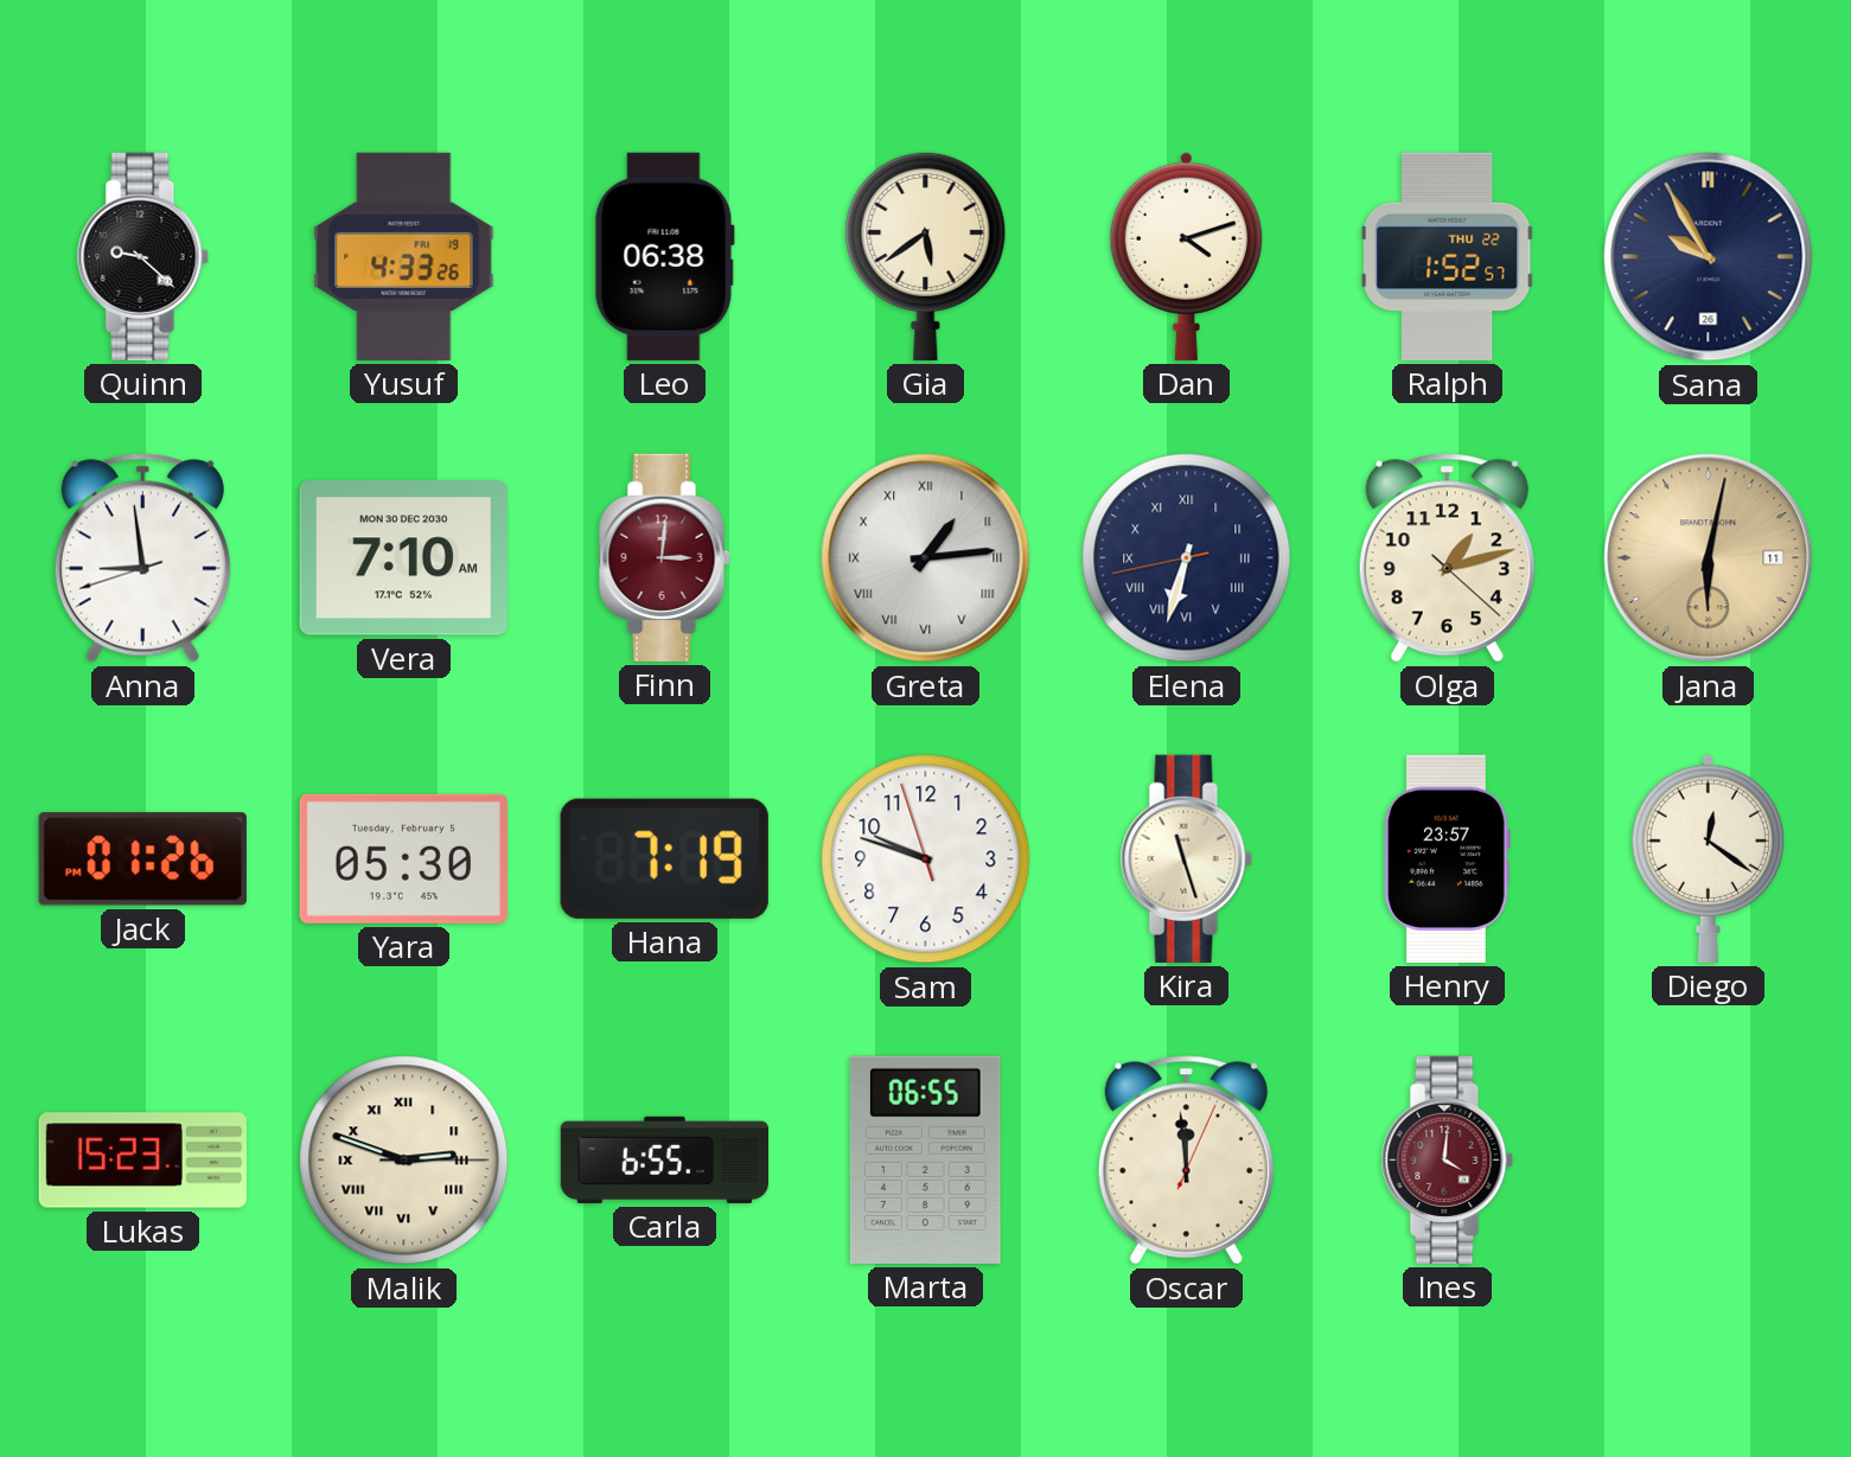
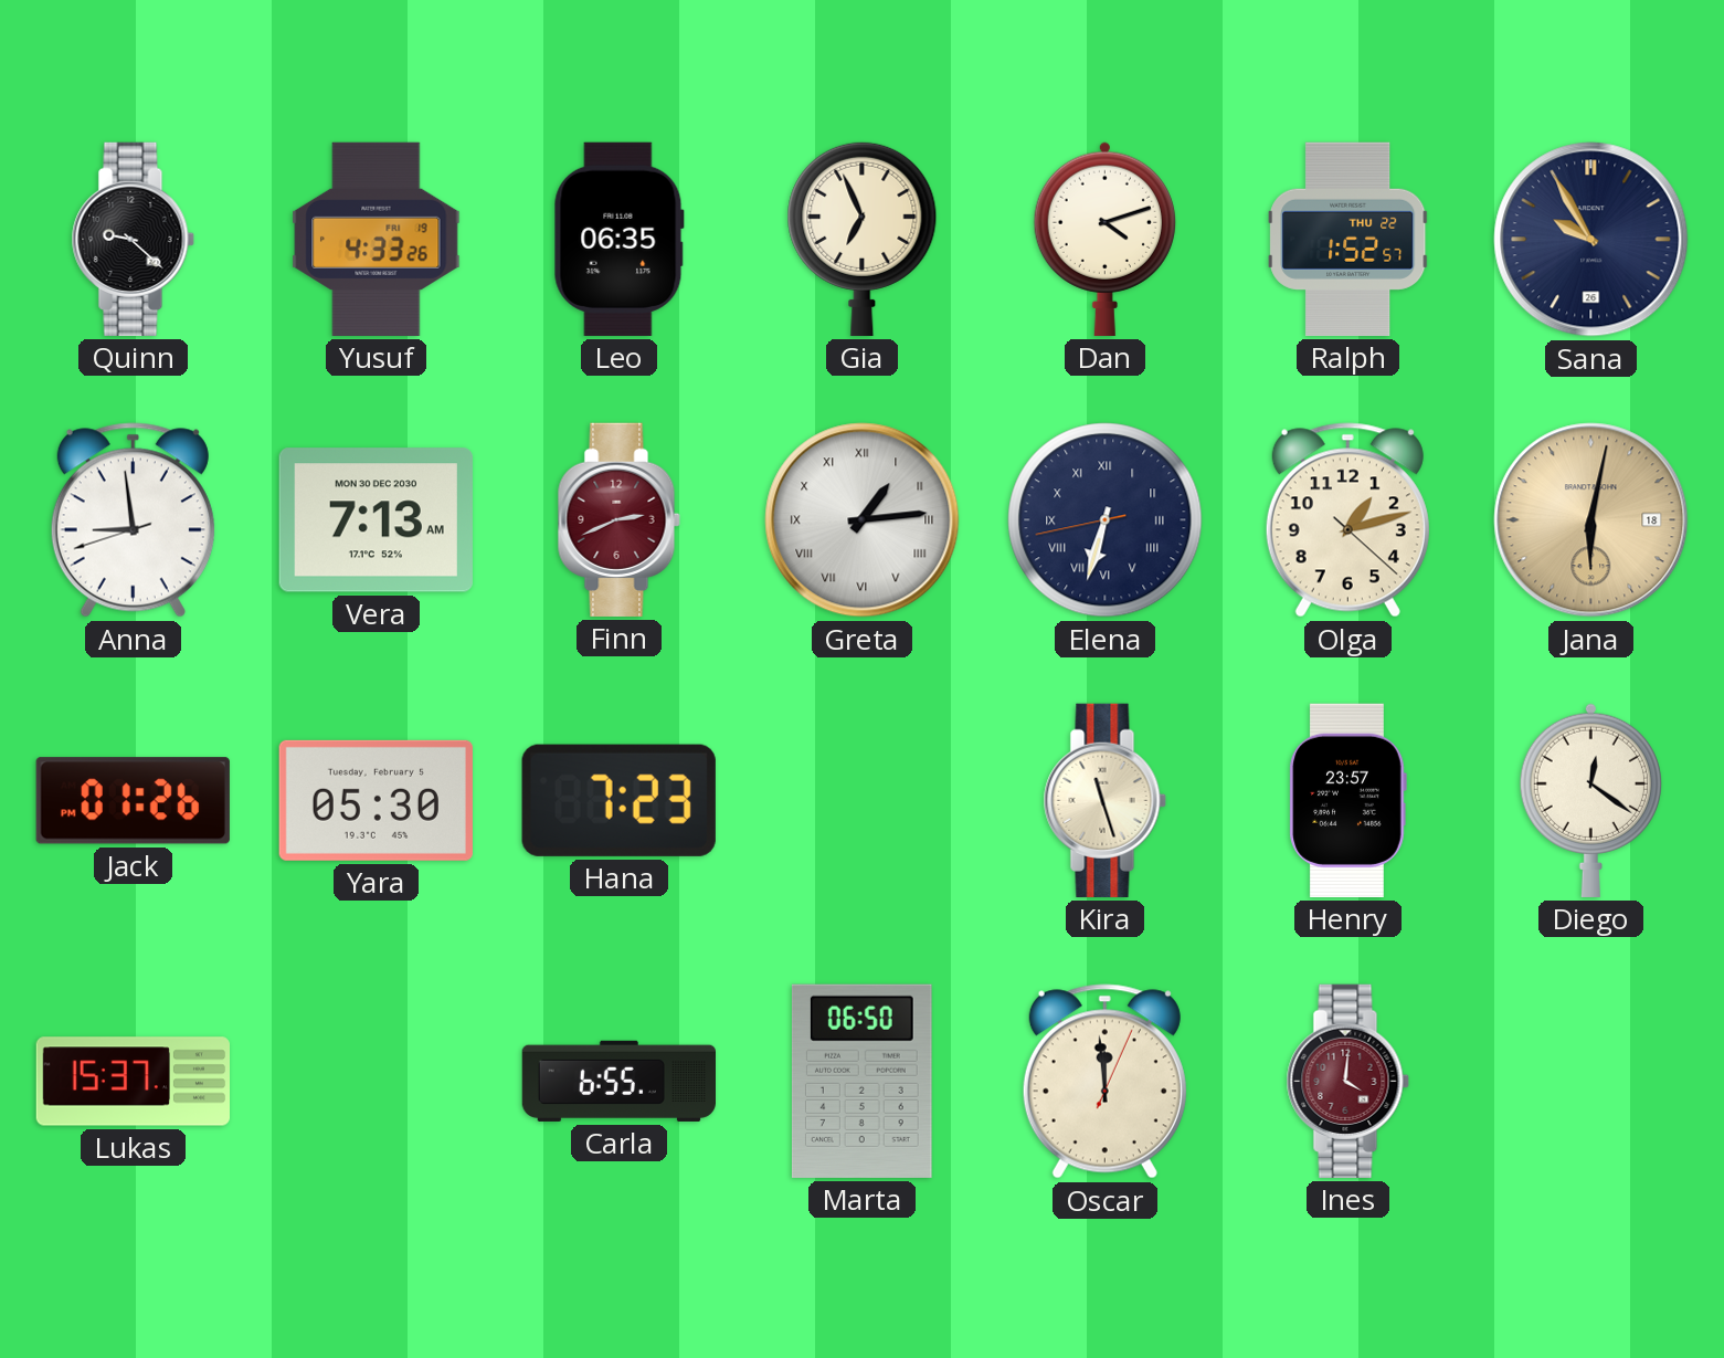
Leo: 06:38 -> 06:35
Gia: 5:39 -> 6:56
Vera: 7:10 -> 7:13
Finn: 3:01 -> 2:41
Jana date: 11 -> 18
Hana: 7:19 -> 7:23
Sam: 9:47 -> none
Lukas: 15:23 -> 15:37
Malik: 2:48 -> none
Marta: 06:55 -> 06:50
